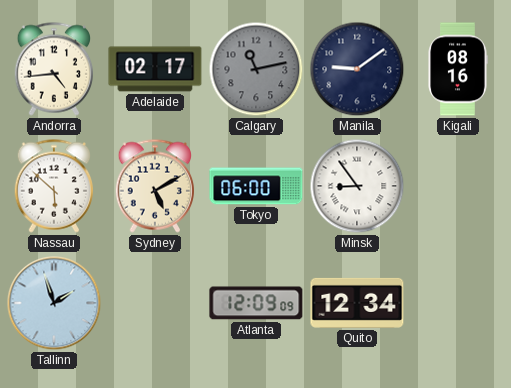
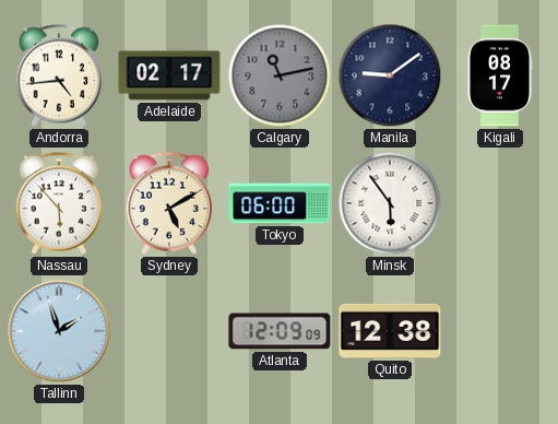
Kigali: 08:16 -> 08:17
Nassau: 5:52 -> 5:53
Minsk: 8:54 -> 5:54
Quito: 12:34 -> 12:38
